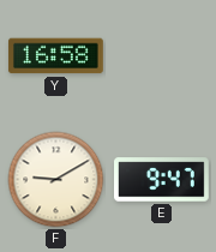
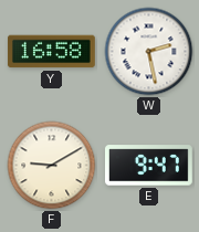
W: none -> 2:28
